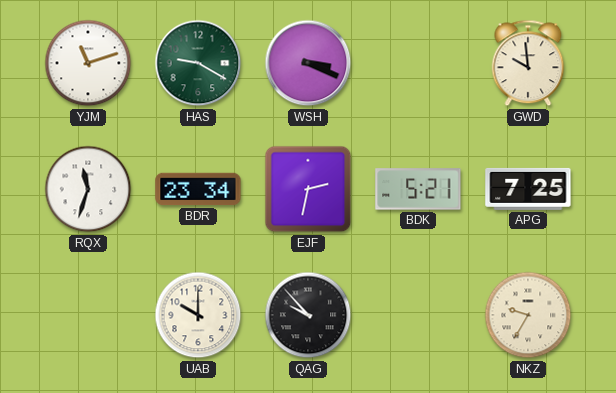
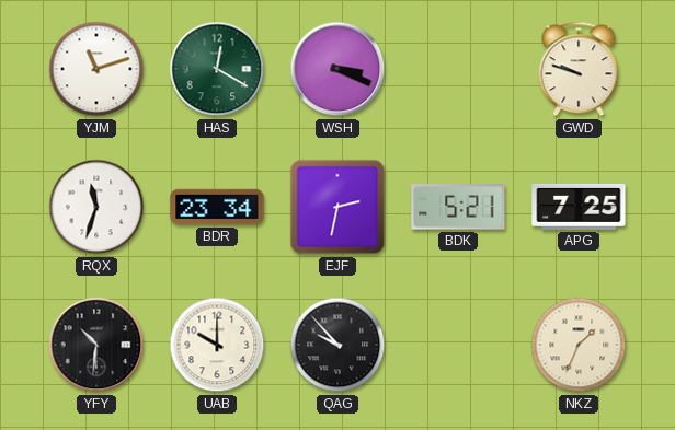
HAS: 9:20 -> 12:20
GWD: 9:59 -> 9:48
YFY: none -> 10:31
NKZ: 9:35 -> 1:34
